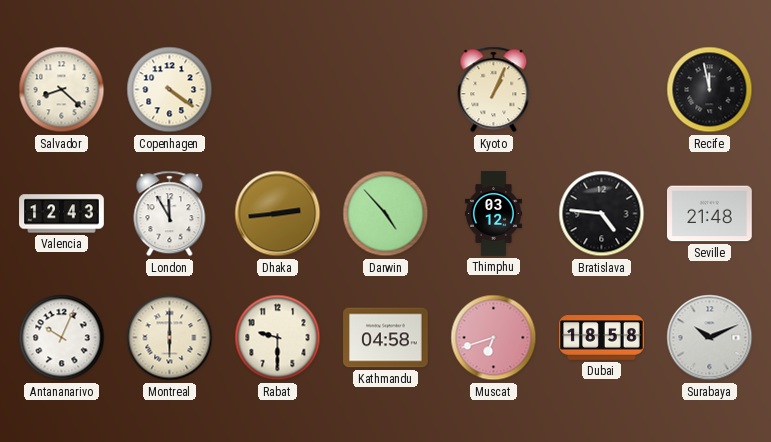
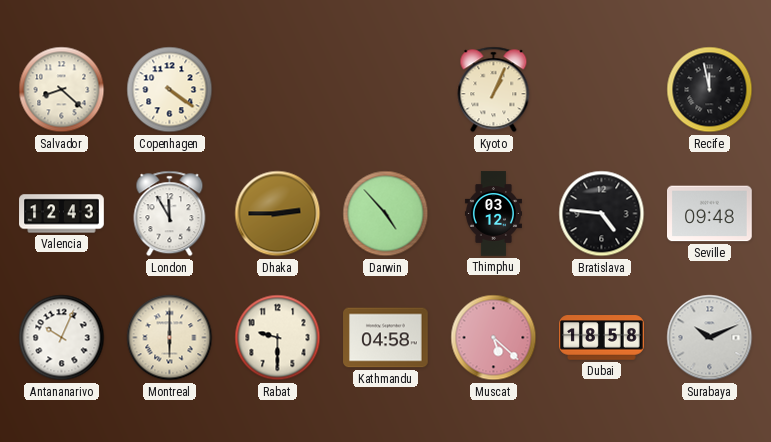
Dhaka: 2:44 -> 2:45
Seville: 21:48 -> 09:48
Muscat: 6:42 -> 5:22
